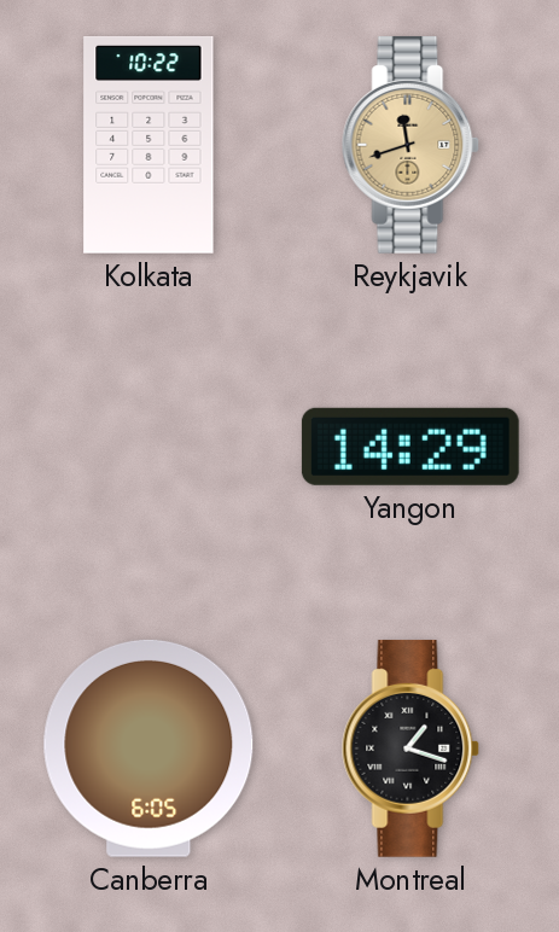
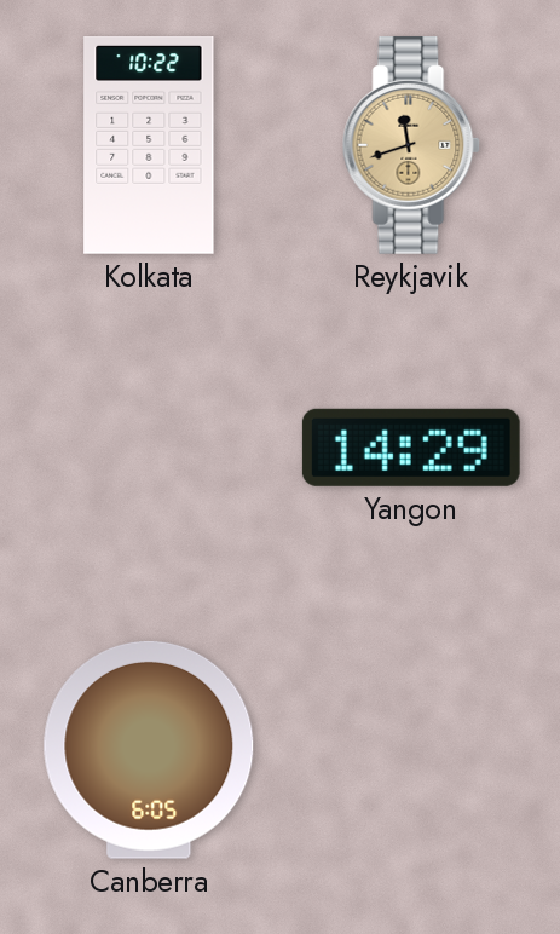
Montreal: 1:18 -> none
